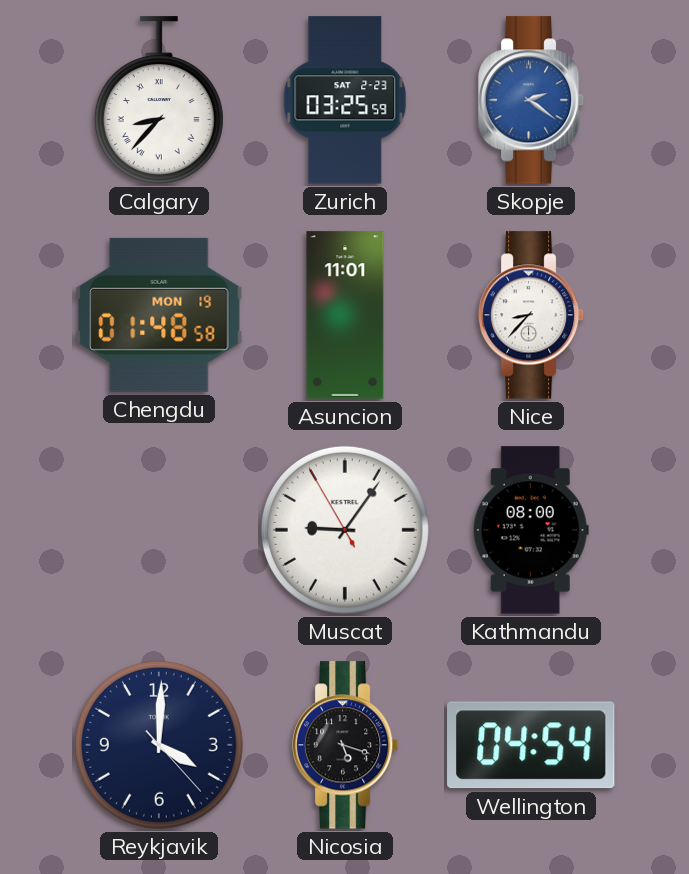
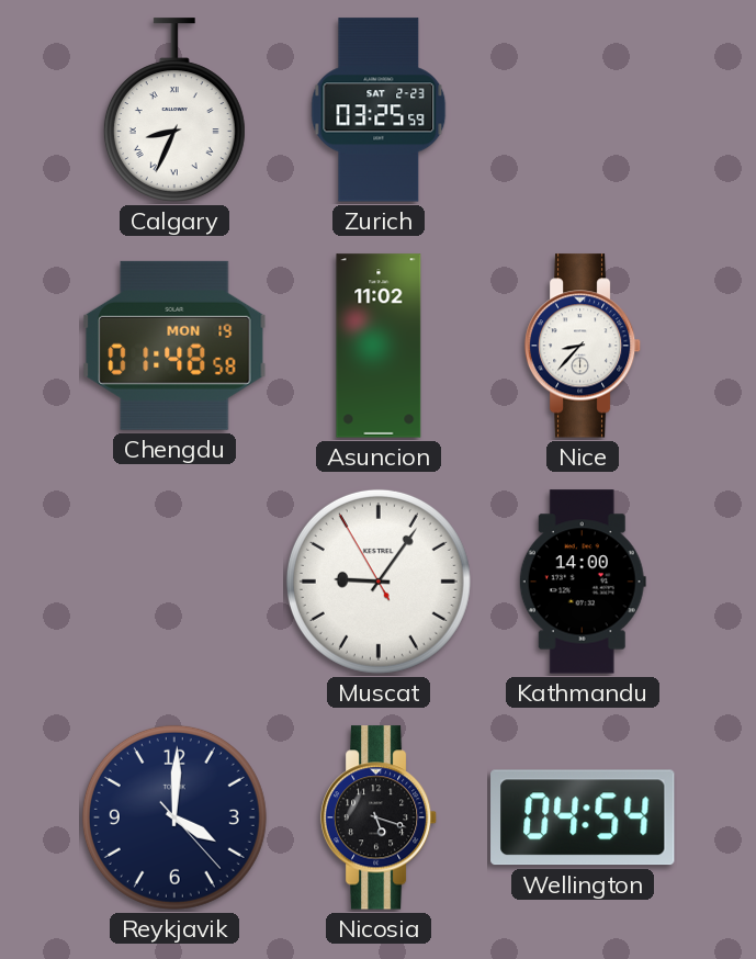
Calgary: 8:37 -> 8:34
Skopje: 2:21 -> none
Asuncion: 11:01 -> 11:02
Kathmandu: 08:00 -> 14:00
